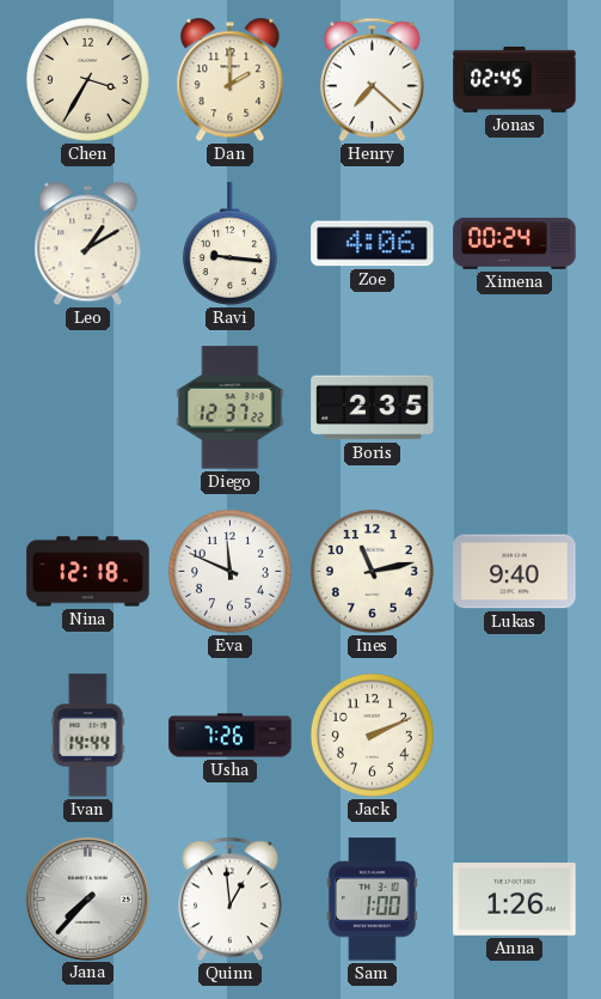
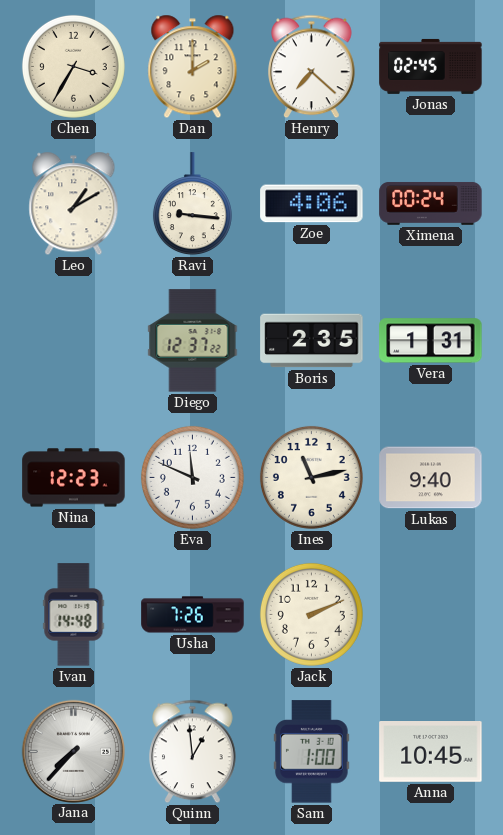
Vera: none -> 1:31
Nina: 12:18 -> 12:23
Ivan: 14:44 -> 14:48
Anna: 1:26 -> 10:45
